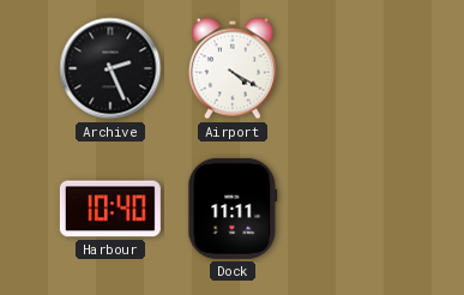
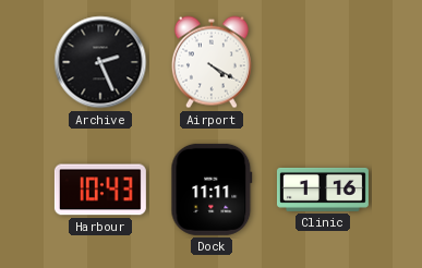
Harbour: 10:40 -> 10:43
Clinic: none -> 1:16
